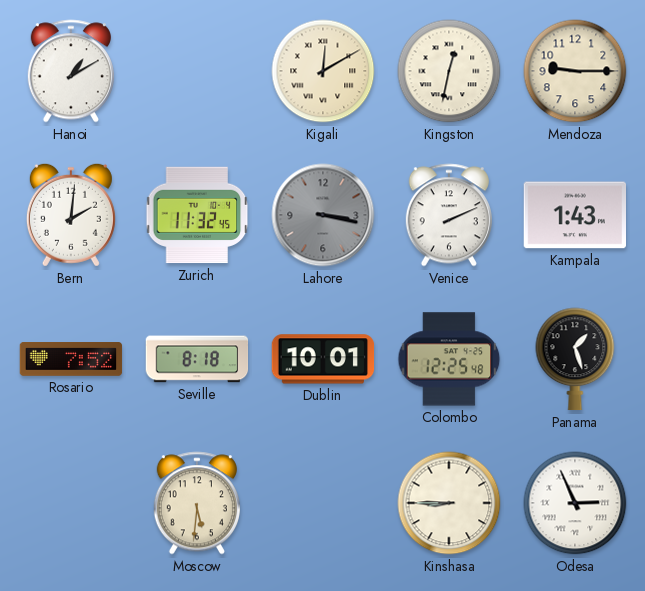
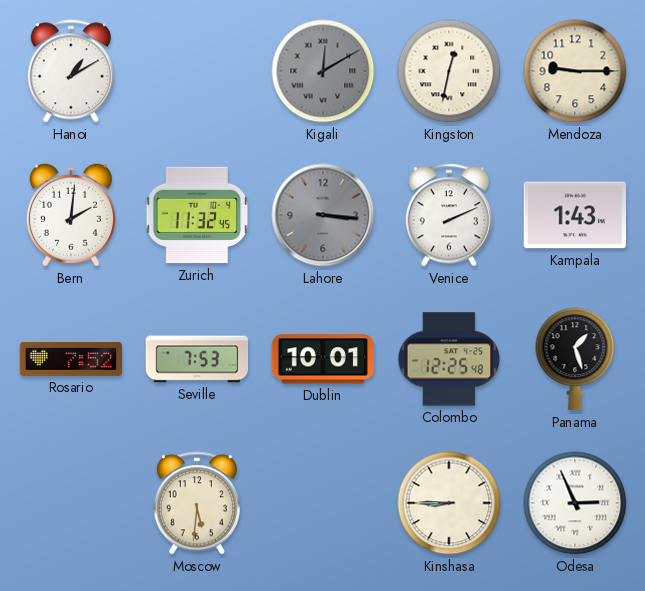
Kigali dial: cream -> grey
Lahore: 3:17 -> 3:16
Seville: 8:18 -> 7:53
